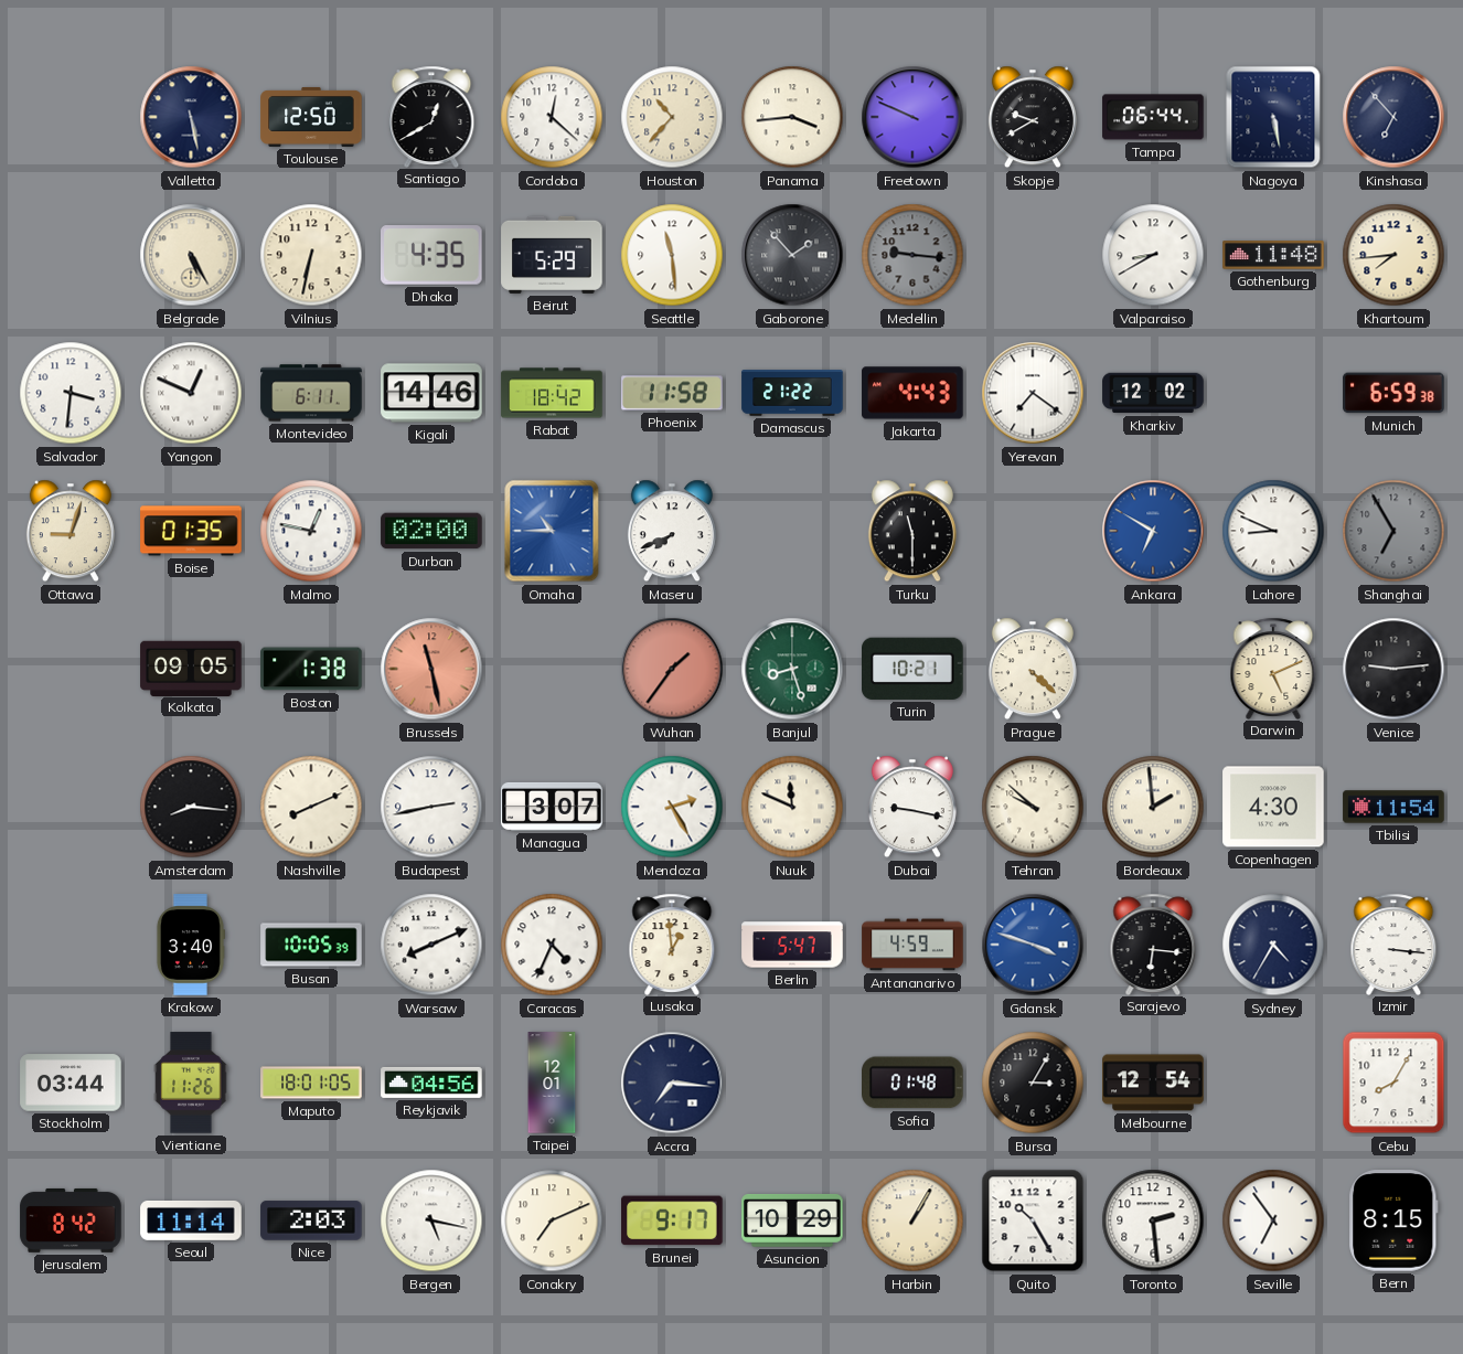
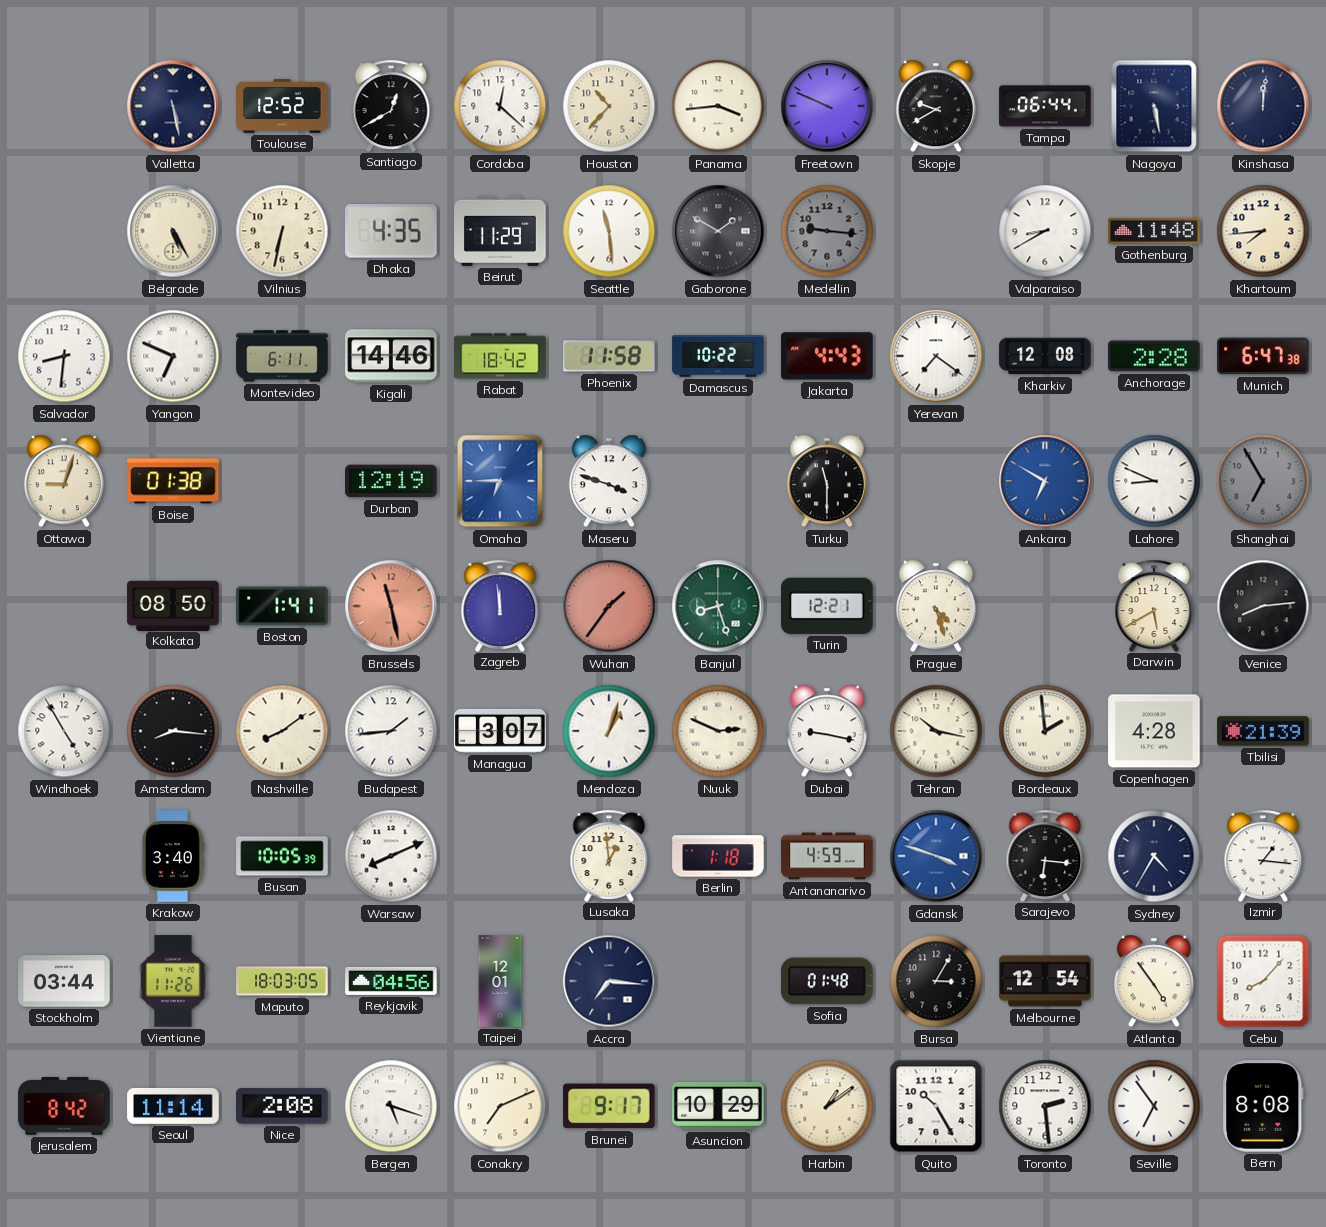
Toulouse: 12:50 -> 12:52
Kinshasa: 6:53 -> 12:01
Beirut: 5:29 -> 11:29
Gaborone: 1:53 -> 1:50
Salvador: 3:31 -> 8:31
Yangon: 12:49 -> 6:49
Damascus: 21:22 -> 10:22
Kharkiv: 12:02 -> 12:08
Anchorage: none -> 2:28
Munich: 6:59 -> 6:47
Boise: 01:35 -> 01:38
Malmo: 12:47 -> none
Durban: 02:00 -> 12:19
Omaha: 10:45 -> 6:45
Maseru: 7:41 -> 3:48
Kolkata: 09:05 -> 08:50
Boston: 1:38 -> 1:41
Zagreb: none -> 11:59
Turin: 10:21 -> 12:21
Prague: 4:22 -> 4:27
Darwin: 5:11 -> 5:40
Venice: 9:14 -> 8:14
Windhoek: none -> 4:55
Nashville: 8:11 -> 8:09
Budapest: 2:43 -> 1:44
Mendoza: 2:25 -> 1:03
Nuuk: 11:49 -> 2:49
Tehran: 9:52 -> 10:17
Copenhagen: 4:30 -> 4:28
Tbilisi: 11:54 -> 21:39
Caracas: 4:34 -> none
Berlin: 5:47 -> 1:18
Izmir: 3:16 -> 1:16
Maputo: 18:01 -> 18:03
Atlanta: none -> 4:54
Cebu: 8:05 -> 8:07
Nice: 2:03 -> 2:08
Bergen: 5:17 -> 5:18
Harbin: 1:05 -> 1:09
Bern: 8:15 -> 8:08
